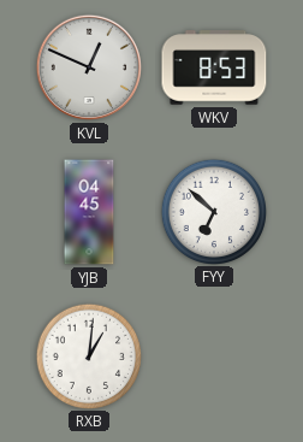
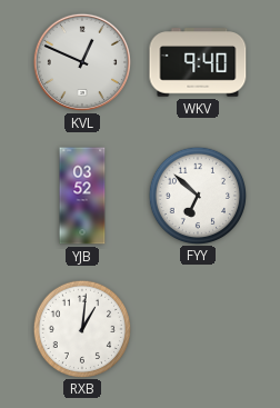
WKV: 8:53 -> 9:40
YJB: 04:45 -> 03:52
